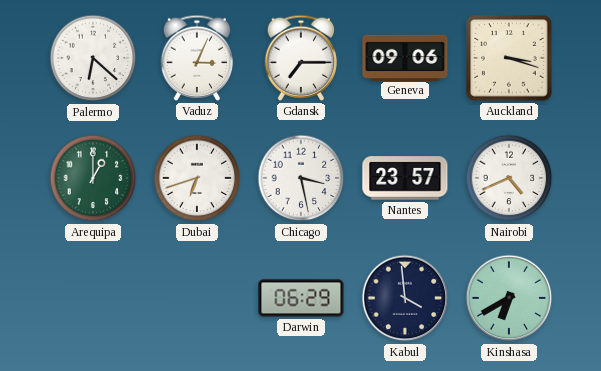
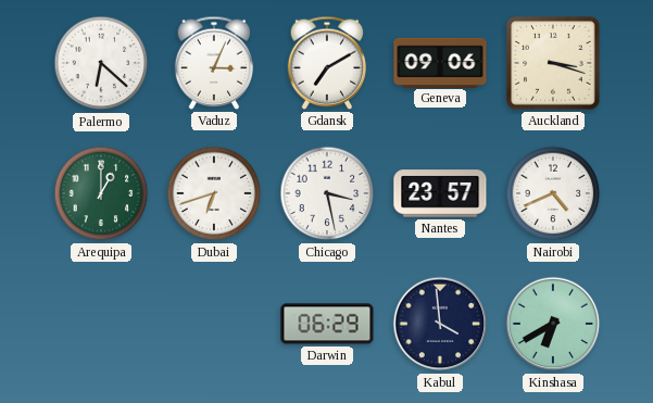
Gdansk: 7:15 -> 7:10
